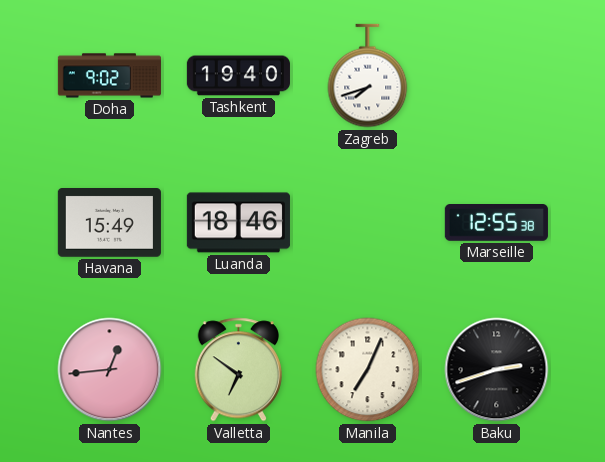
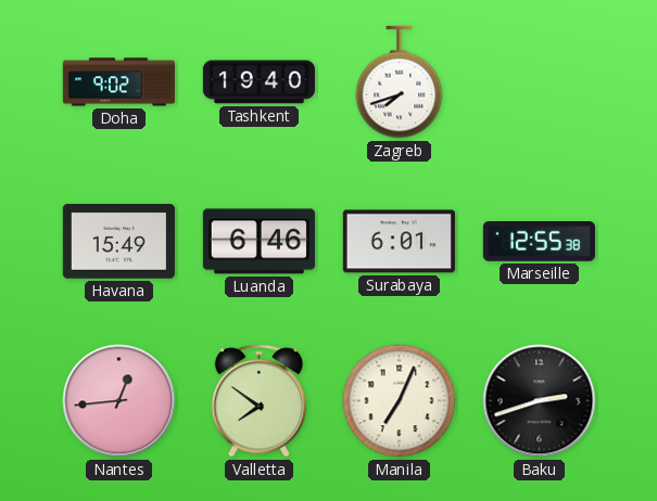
Luanda: 18:46 -> 6:46
Surabaya: none -> 6:01
Valletta: 6:51 -> 7:51
